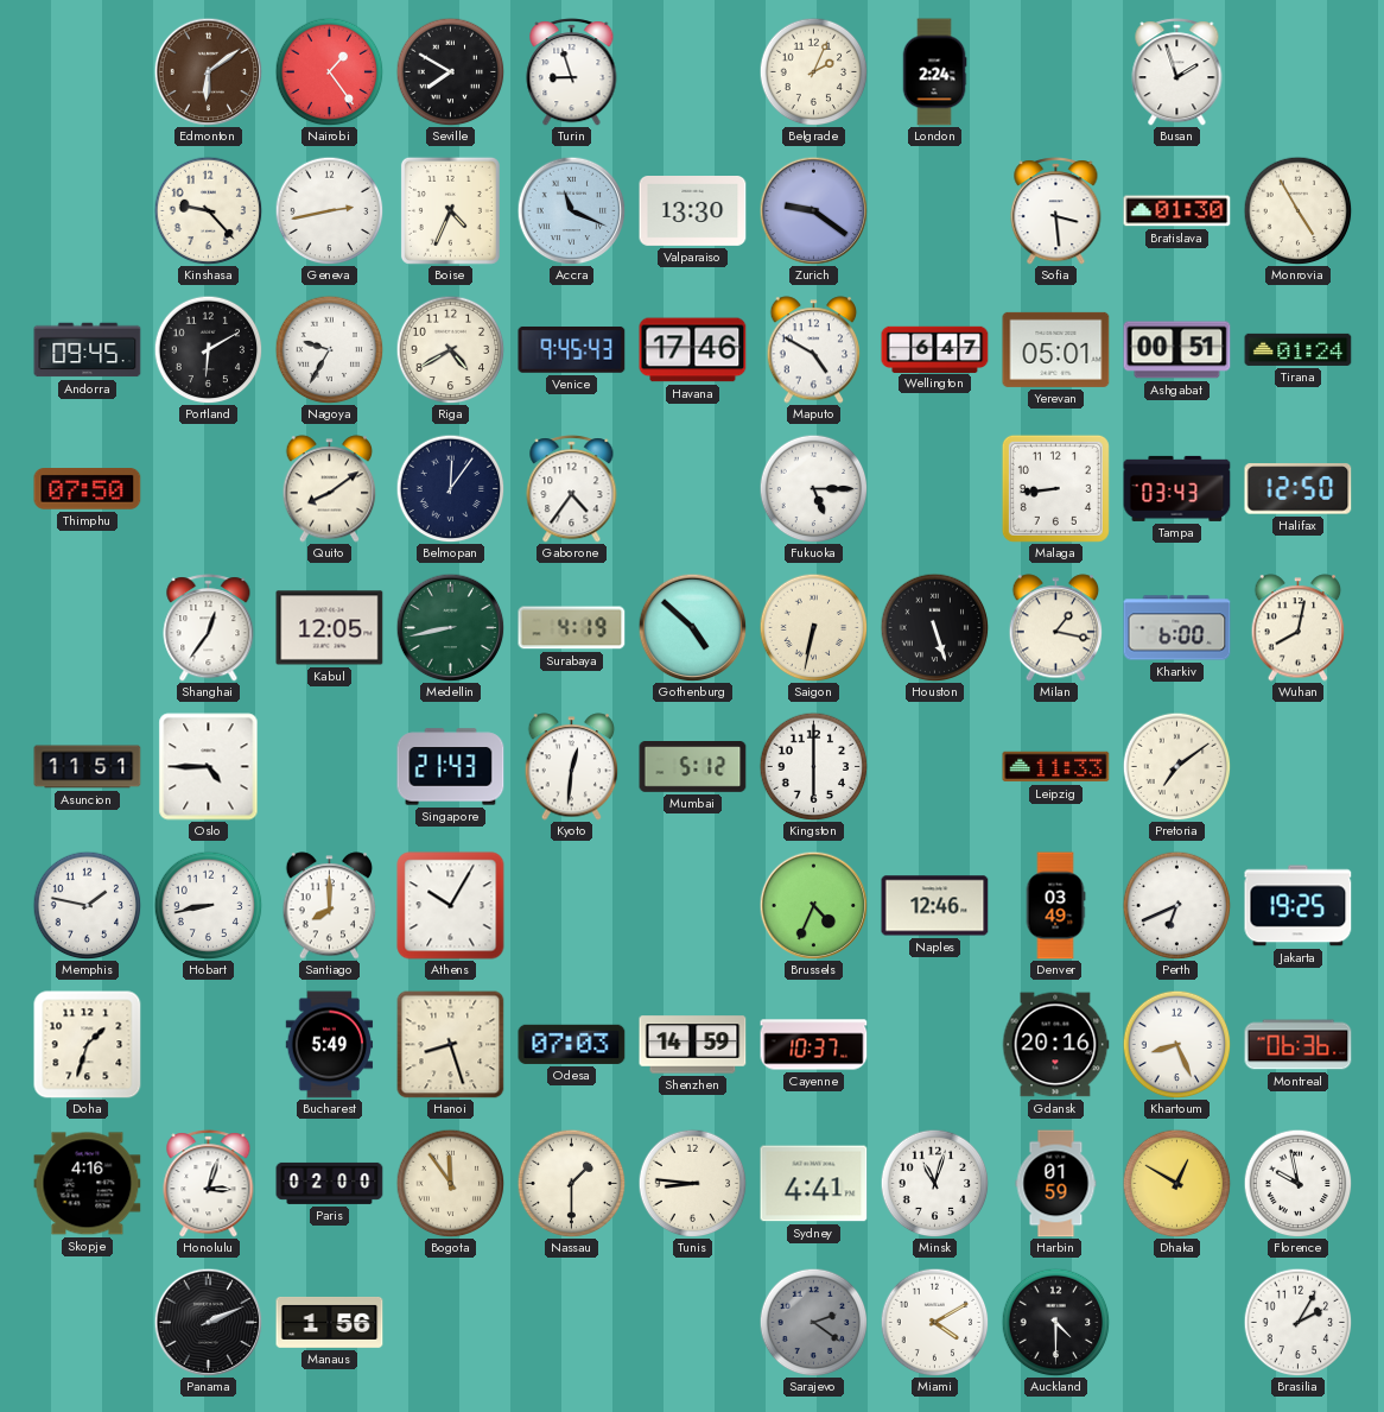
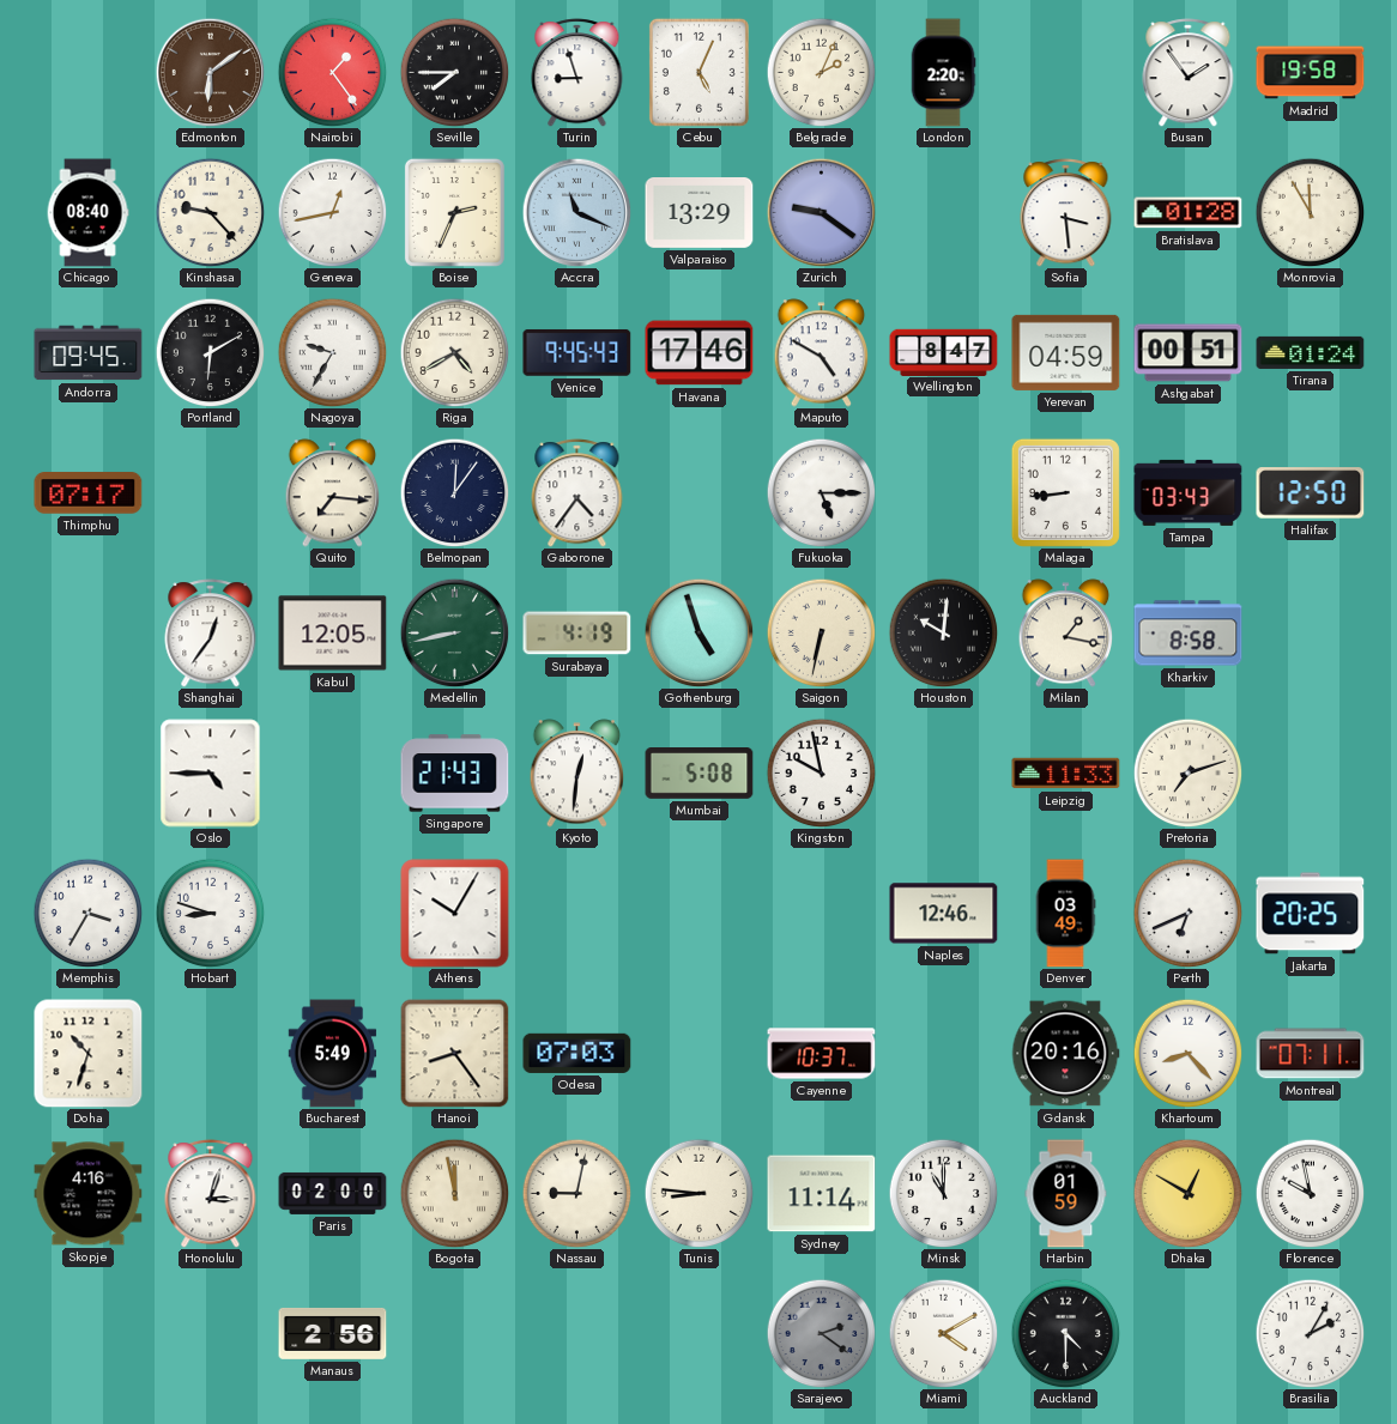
Seville: 7:50 -> 7:45
Cebu: none -> 5:04
London: 2:24 -> 2:20
Busan: 1:57 -> 1:54
Madrid: none -> 19:58
Chicago: none -> 08:40
Geneva: 2:43 -> 12:43
Boise: 4:34 -> 2:34
Valparaiso: 13:30 -> 13:29
Bratislava: 01:30 -> 01:28
Monrovia: 4:55 -> 11:55
Wellington: 6:47 -> 8:47
Yerevan: 05:01 -> 04:59
Thimphu: 07:50 -> 07:17
Quito: 8:09 -> 7:16
Gothenburg: 4:52 -> 4:57
Houston: 5:27 -> 10:01
Kharkiv: 6:00 -> 8:58
Wuhan: 8:02 -> none
Asuncion: 11:51 -> none
Mumbai: 5:12 -> 5:08
Kingston: 6:00 -> 9:58
Pretoria: 7:09 -> 7:12
Memphis: 1:47 -> 3:35
Hobart: 8:43 -> 8:48
Santiago: 8:00 -> none
Brussels: 4:34 -> none
Jakarta: 19:25 -> 20:25
Doha: 1:33 -> 10:33
Hanoi: 8:27 -> 8:24
Shenzhen: 14:59 -> none
Khartoum: 8:26 -> 8:23
Montreal: 06:36 -> 07:11
Bogota: 11:54 -> 11:58
Nassau: 1:30 -> 9:02
Sydney: 4:41 -> 11:14
Minsk: 11:03 -> 11:00
Panama: 2:11 -> none
Manaus: 1:56 -> 2:56
